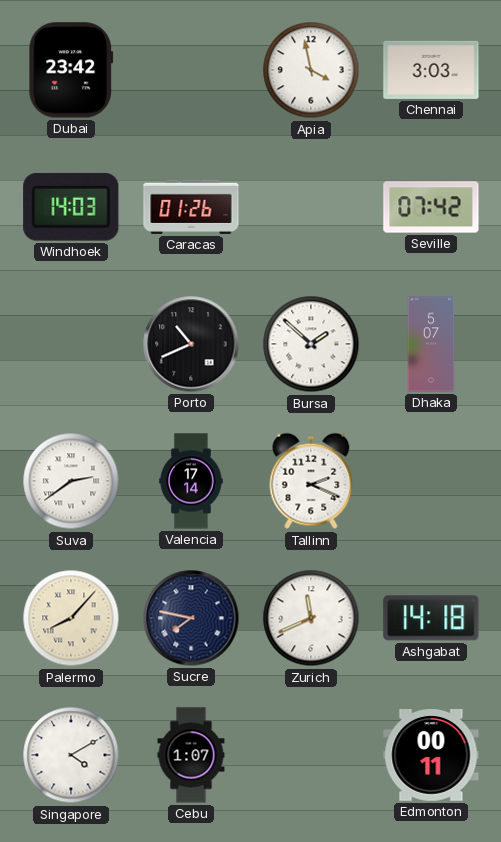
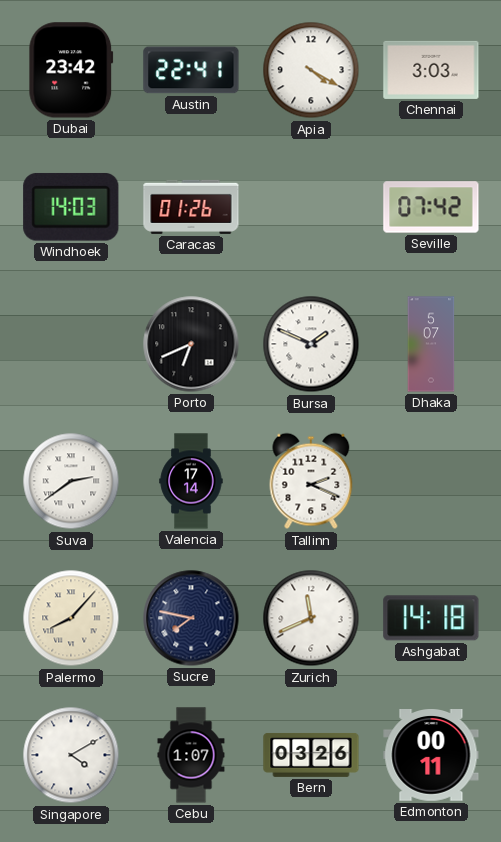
Austin: none -> 22:41
Apia: 3:58 -> 4:20
Porto: 10:41 -> 6:41
Bursa: 1:52 -> 1:49
Bern: none -> 03:26
